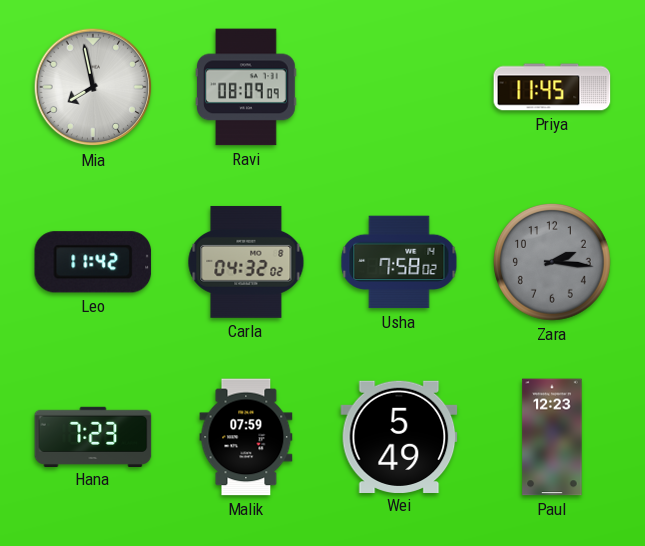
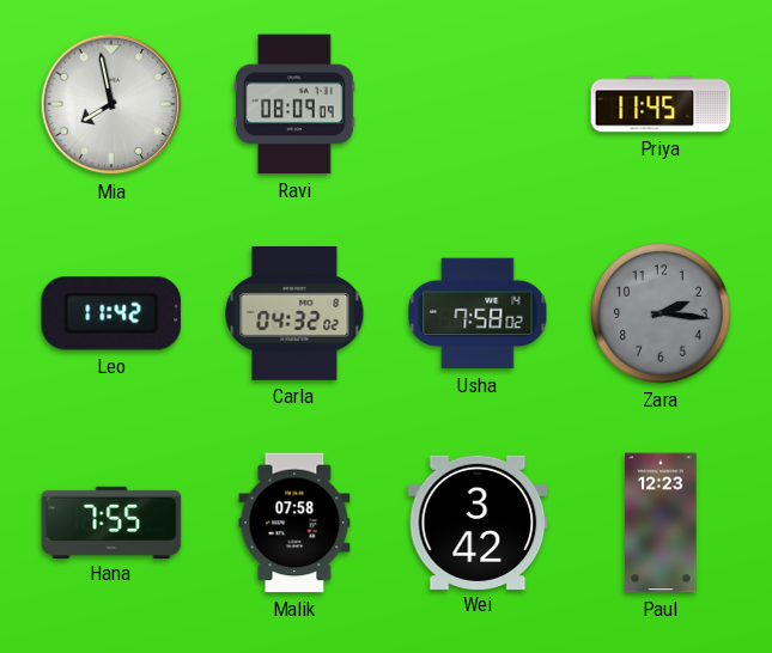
Hana: 7:23 -> 7:55
Malik: 07:59 -> 07:58
Wei: 5:49 -> 3:42
